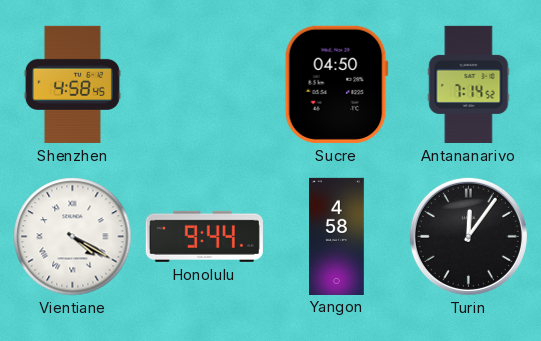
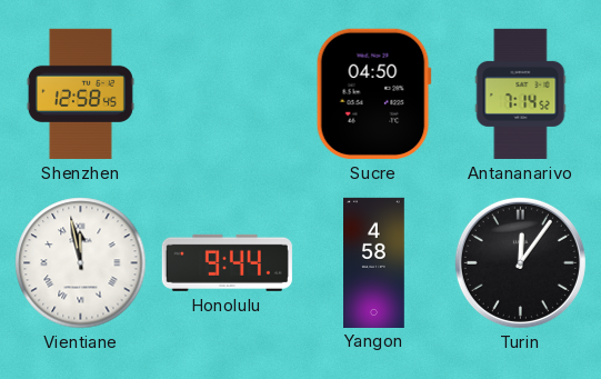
Shenzhen: 4:58 -> 12:58
Vientiane: 4:20 -> 11:58
